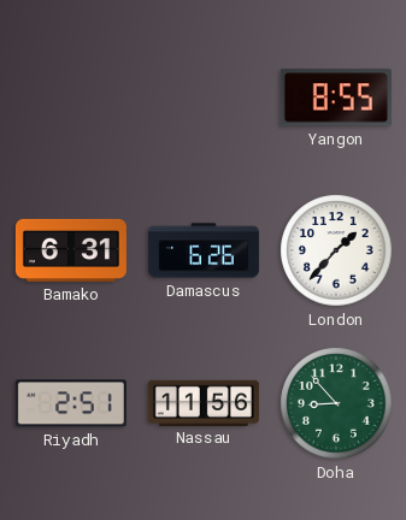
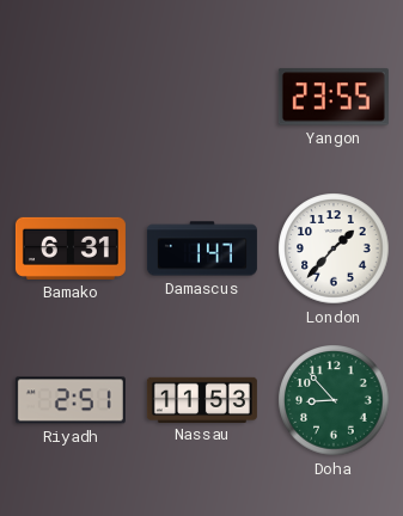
Yangon: 8:55 -> 23:55
Damascus: 6:26 -> 1:47
Nassau: 11:56 -> 11:53
